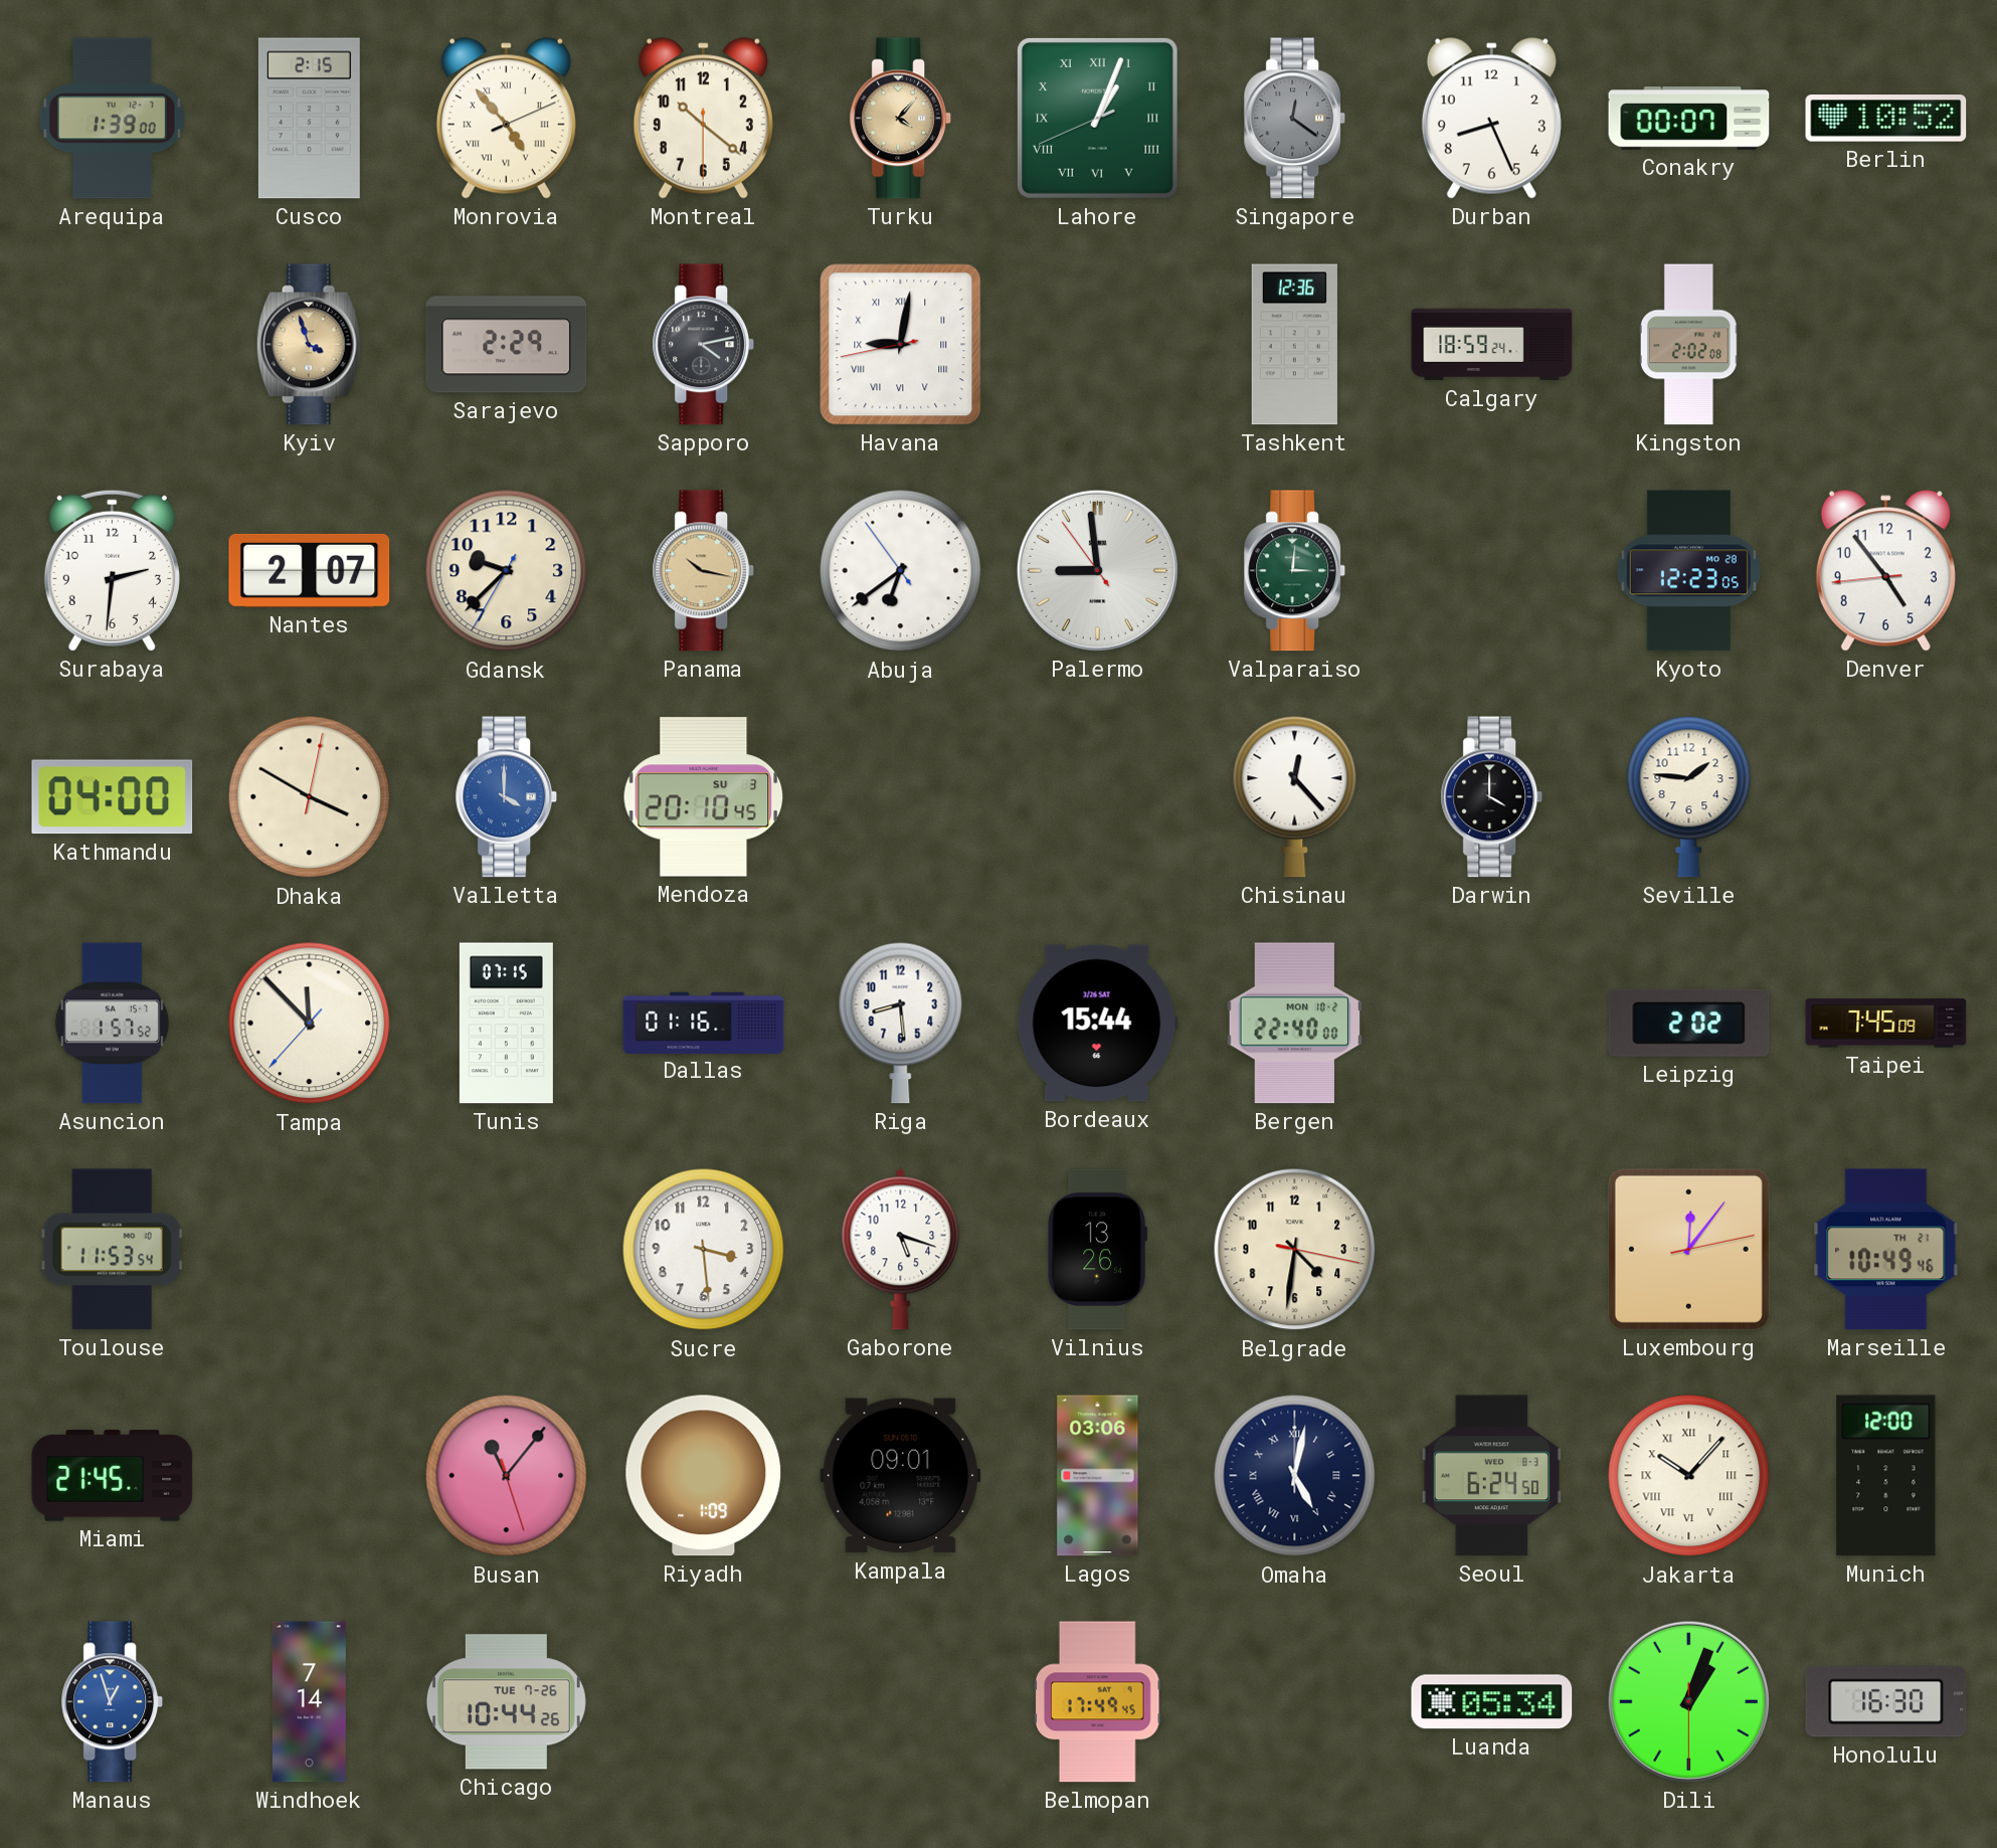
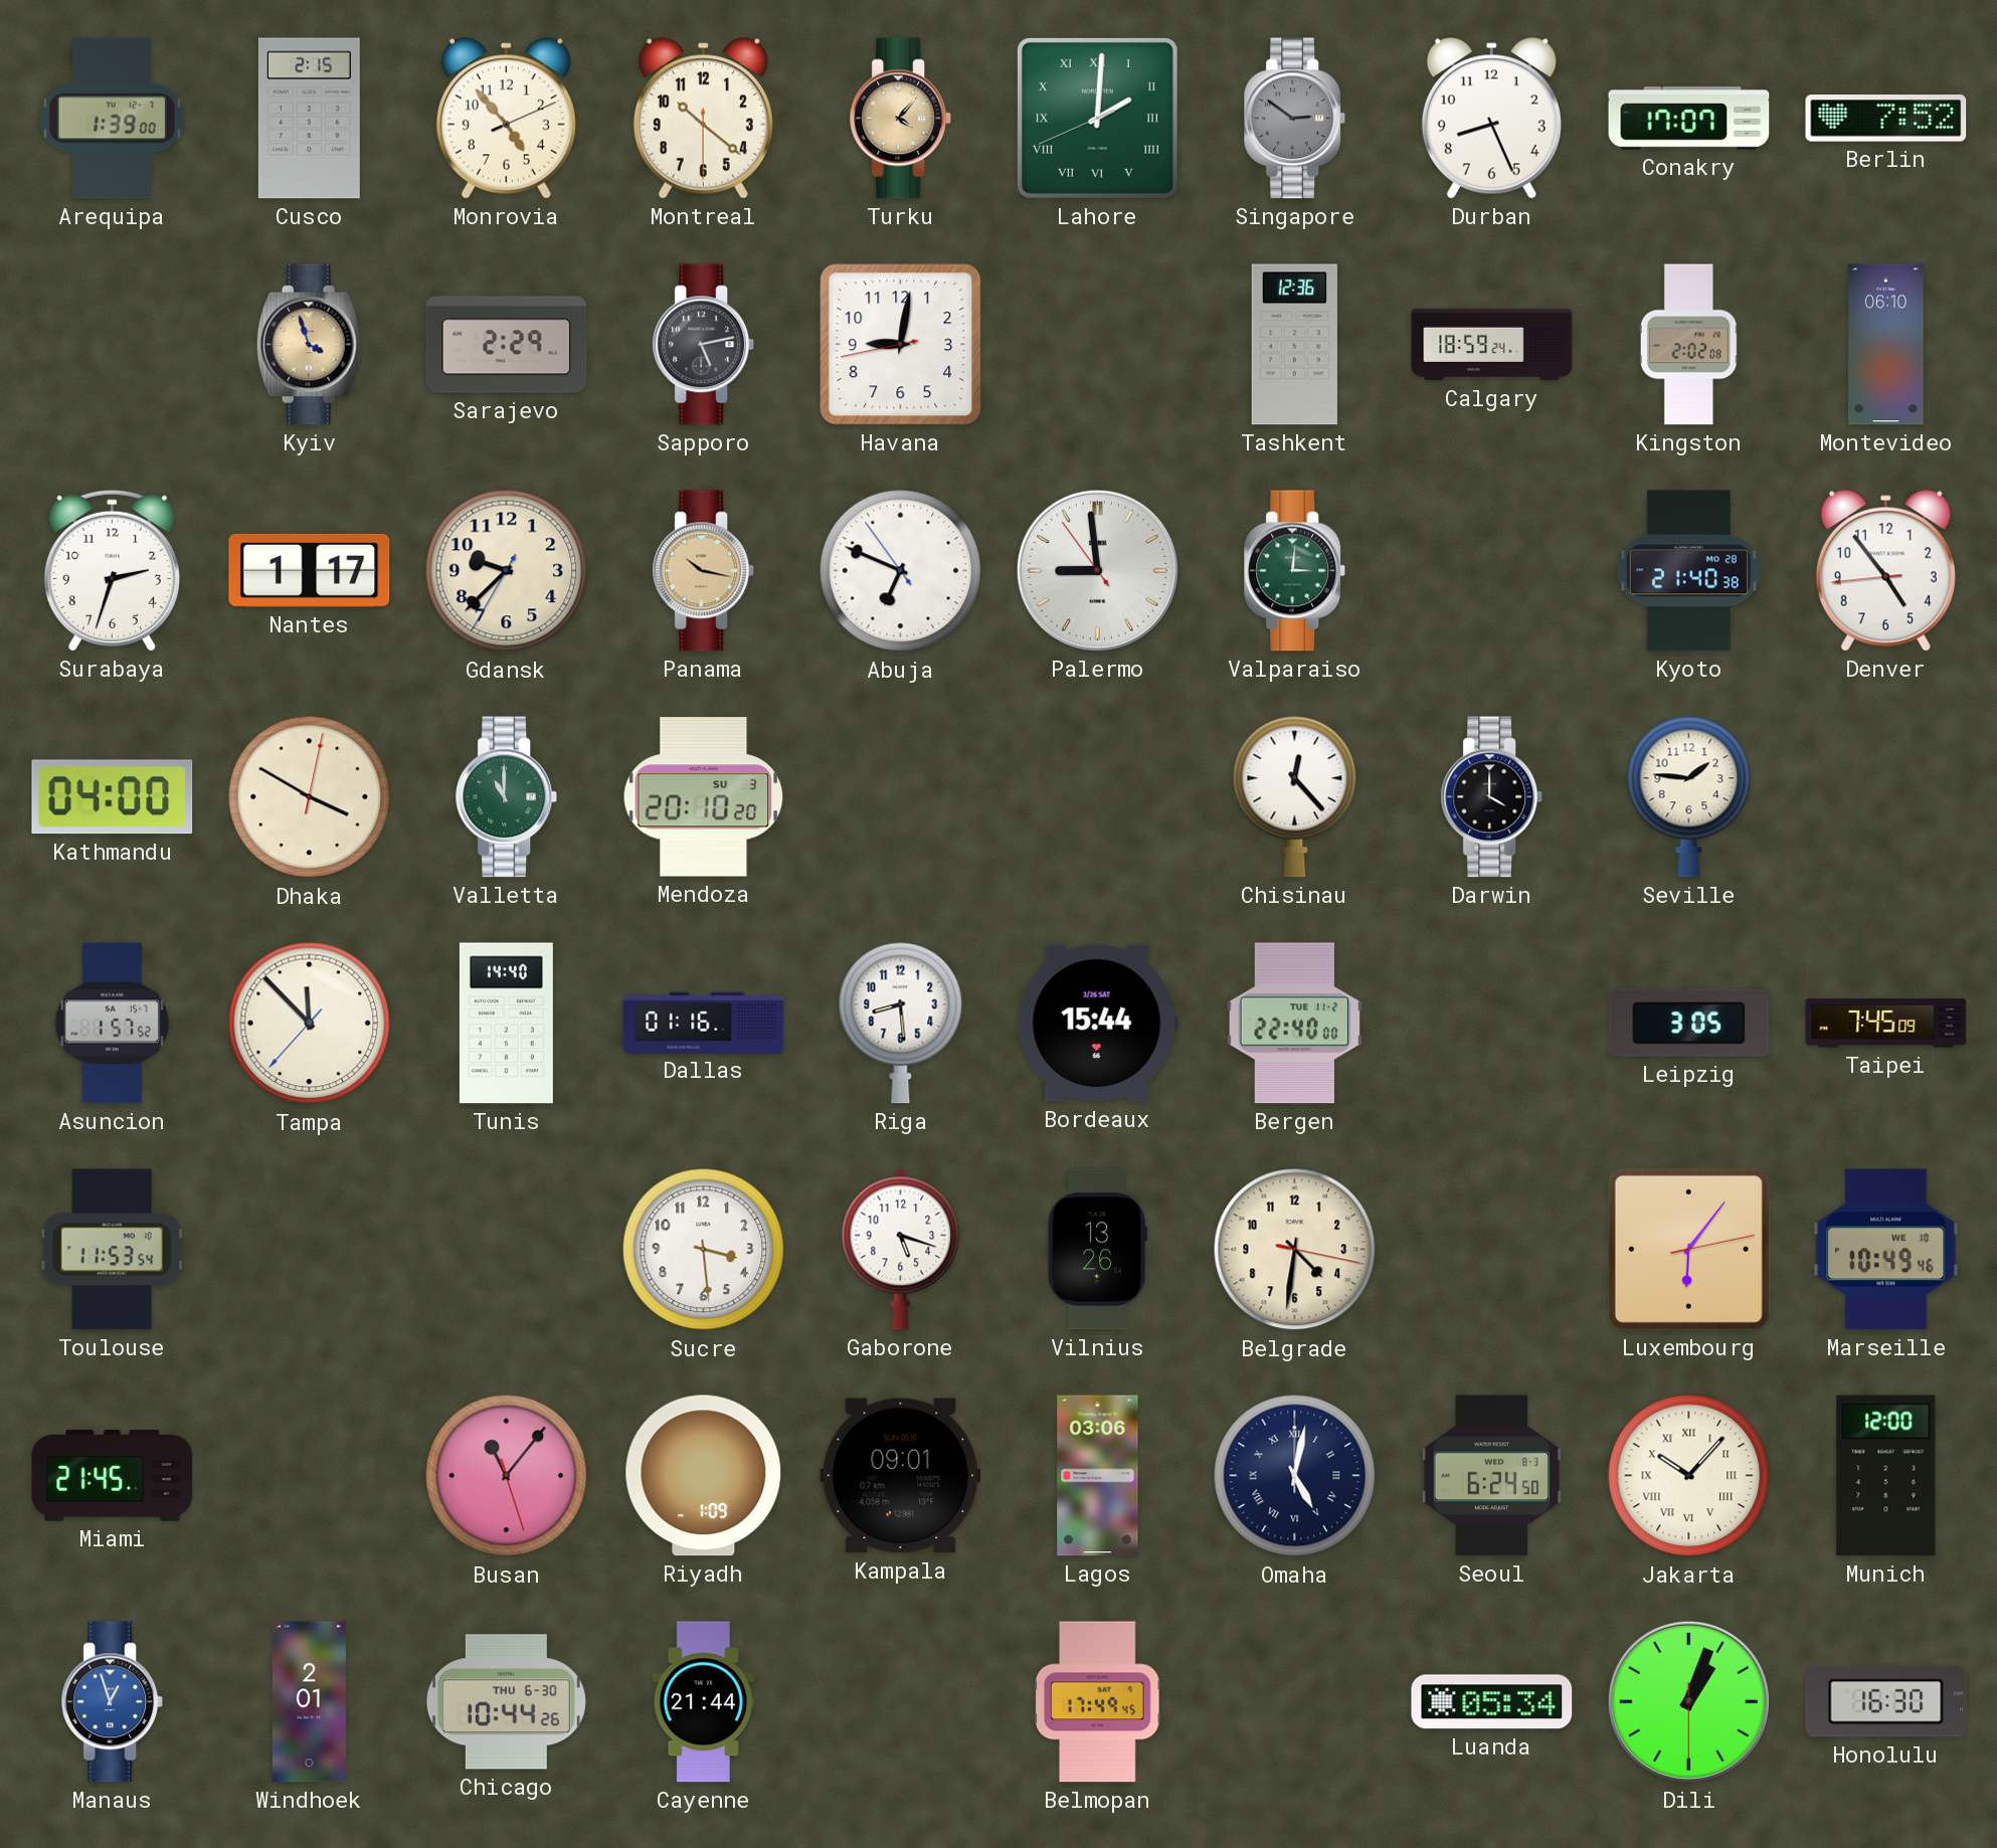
Monrovia numerals: Roman -> Arabic
Lahore: 1:03 -> 2:00
Singapore: 12:21 -> 2:51
Conakry: 00:07 -> 17:07
Berlin: 10:52 -> 7:52
Sapporo: 4:13 -> 5:13
Havana numerals: Roman -> Arabic
Montevideo: none -> 06:10
Surabaya: 2:31 -> 2:33
Nantes: 2:07 -> 1:17
Abuja: 6:38 -> 6:48
Kyoto: 12:23 -> 21:40
Valletta: 4:00 -> 11:00
Valletta dial: blue -> green
Mendoza: 20:10:45 -> 20:10:20
Tunis: 07:15 -> 14:40
Bergen date: MON 10-2 -> TUE 11-2
Leipzig: 2:02 -> 3:05
Luxembourg: 12:06 -> 6:06
Marseille date: TH 21 -> WE 10
Windhoek: 7:14 -> 2:01
Chicago date: TUE 7-26 -> THU 6-30
Cayenne: none -> 21:44
